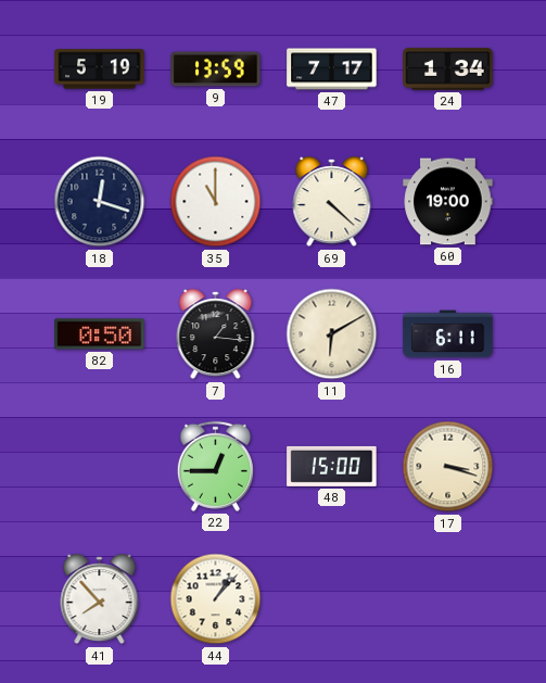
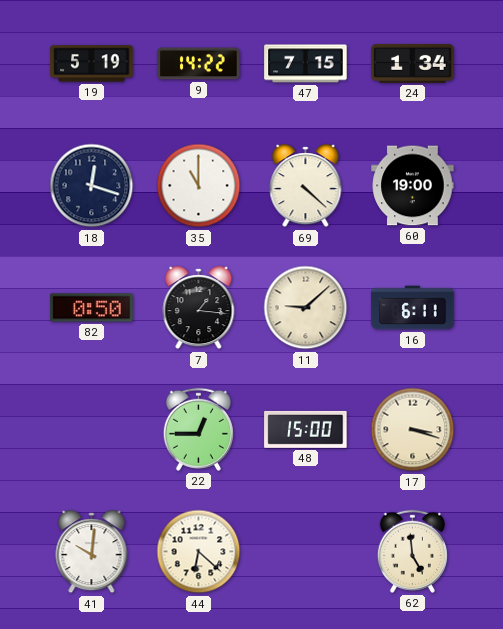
9: 13:59 -> 14:22
47: 7:17 -> 7:15
11: 6:10 -> 9:08
41: 7:53 -> 10:01
44: 1:07 -> 6:22
62: none -> 4:59
